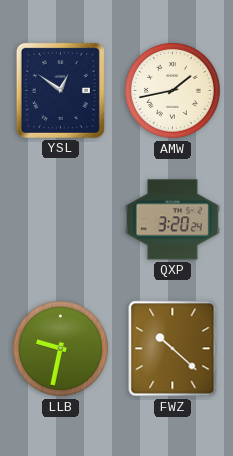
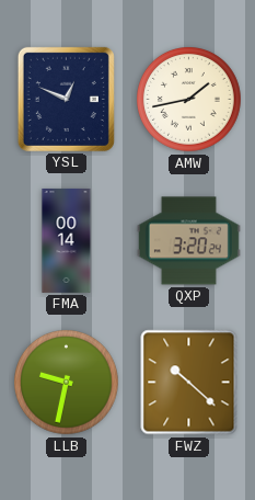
YSL: 12:51 -> 12:49
FMA: none -> 00:14
